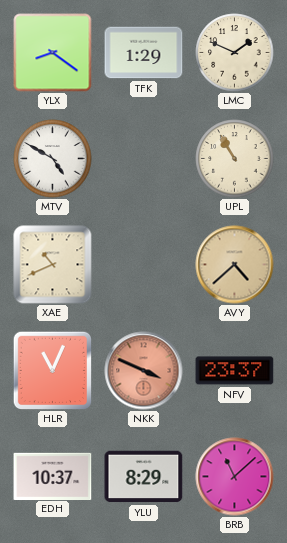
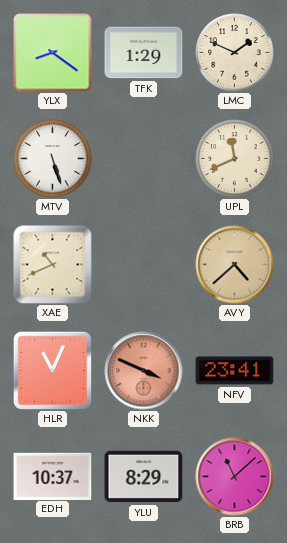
MTV: 4:50 -> 5:27
UPL: 10:55 -> 11:41
NFV: 23:37 -> 23:41
